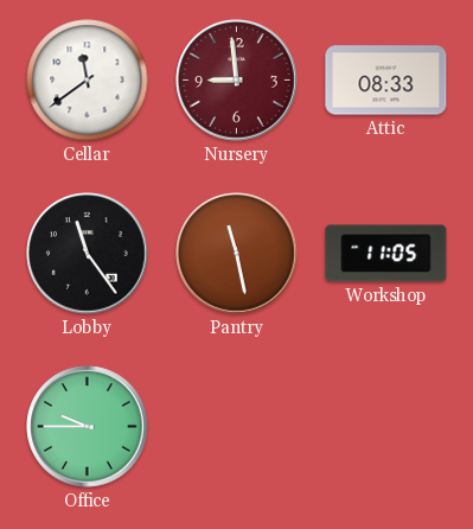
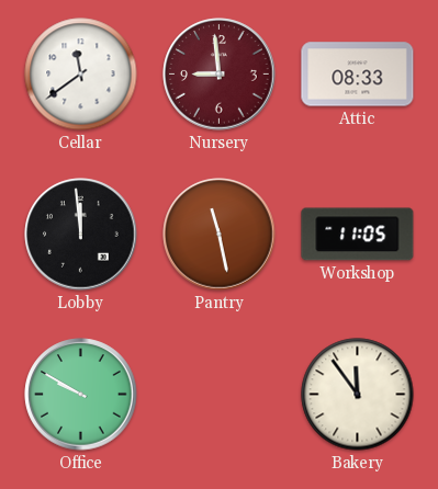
Lobby: 11:24 -> 11:59
Office: 9:45 -> 9:50
Bakery: none -> 11:54
